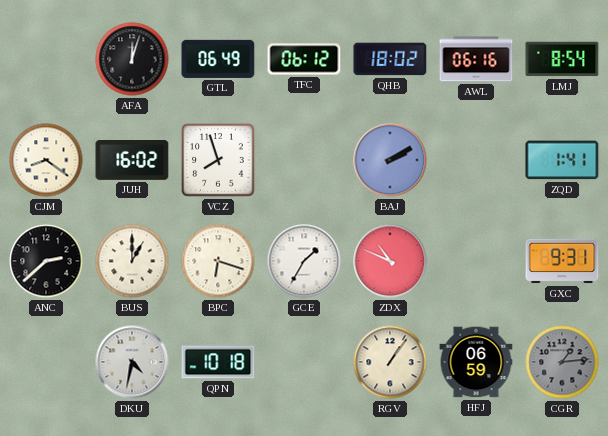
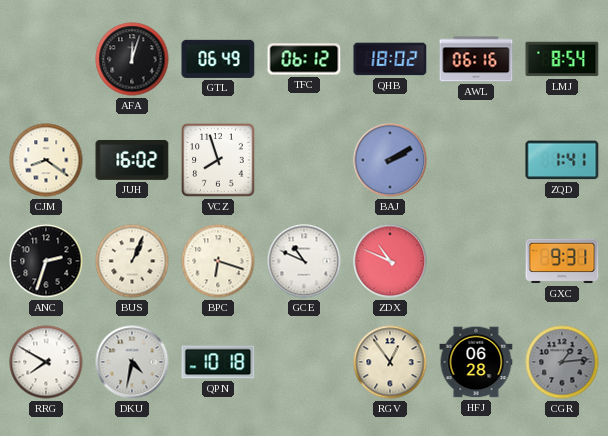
ANC: 2:38 -> 2:33
BUS: 1:00 -> 1:04
GCE: 1:35 -> 10:49
RRG: none -> 7:50
RGV: 1:06 -> 12:54
HFJ: 06:59 -> 06:28
